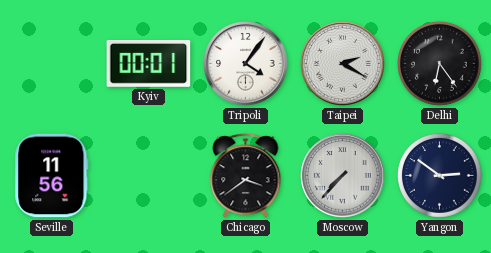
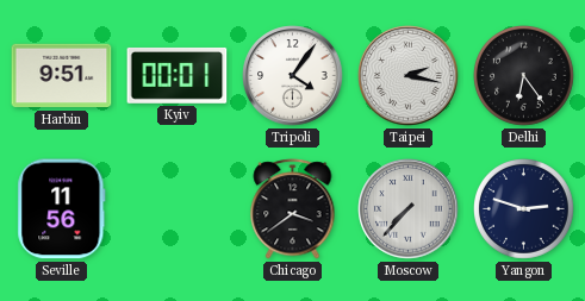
Harbin: none -> 9:51
Taipei: 2:20 -> 2:17
Yangon: 2:51 -> 2:48
